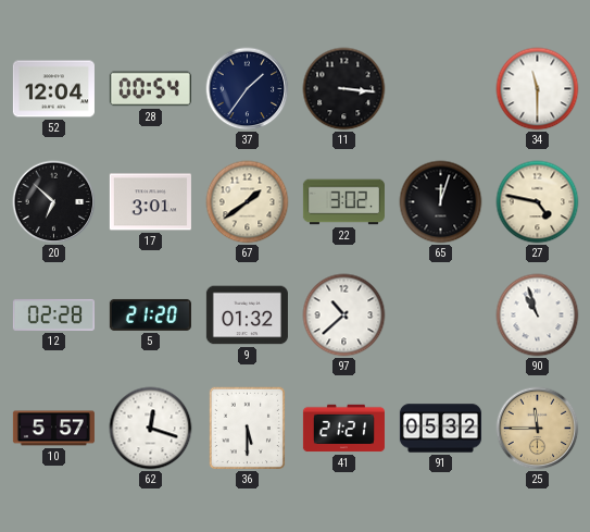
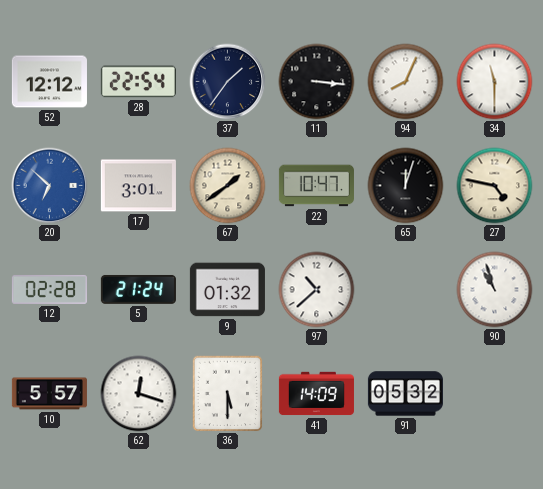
52: 12:04 -> 12:12
28: 00:54 -> 22:54
94: none -> 8:04
20 dial: black -> blue
22: 3:02 -> 10:47
5: 21:20 -> 21:24
41: 21:21 -> 14:09
25: 11:45 -> none
